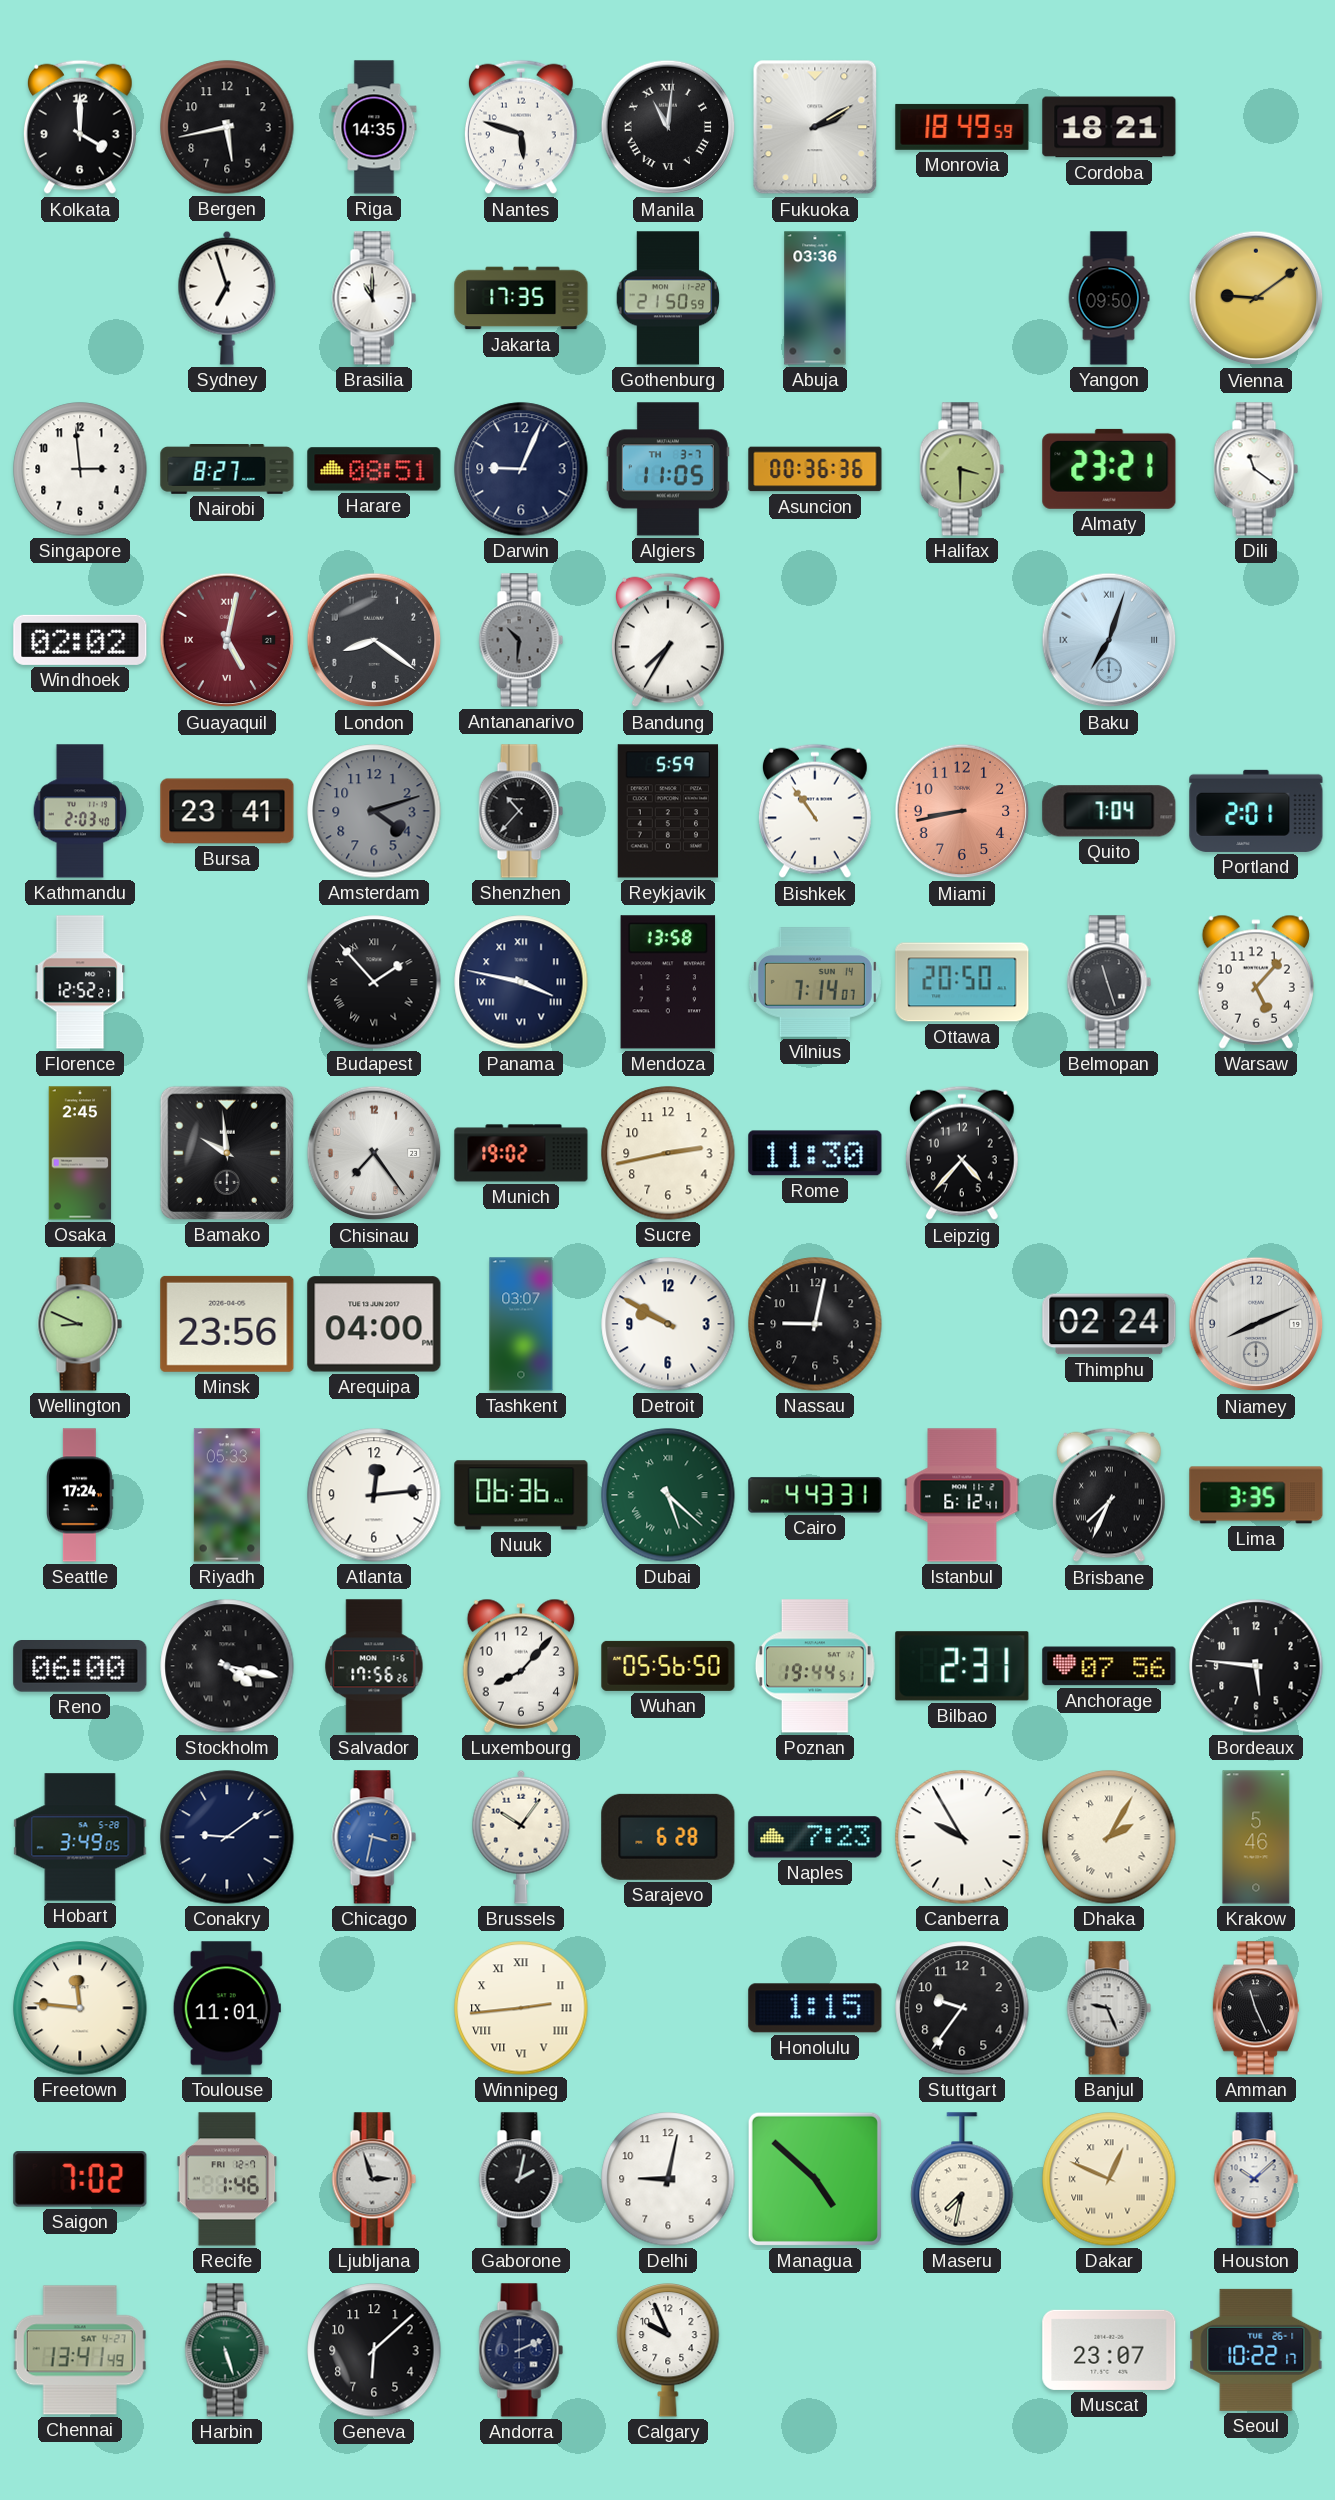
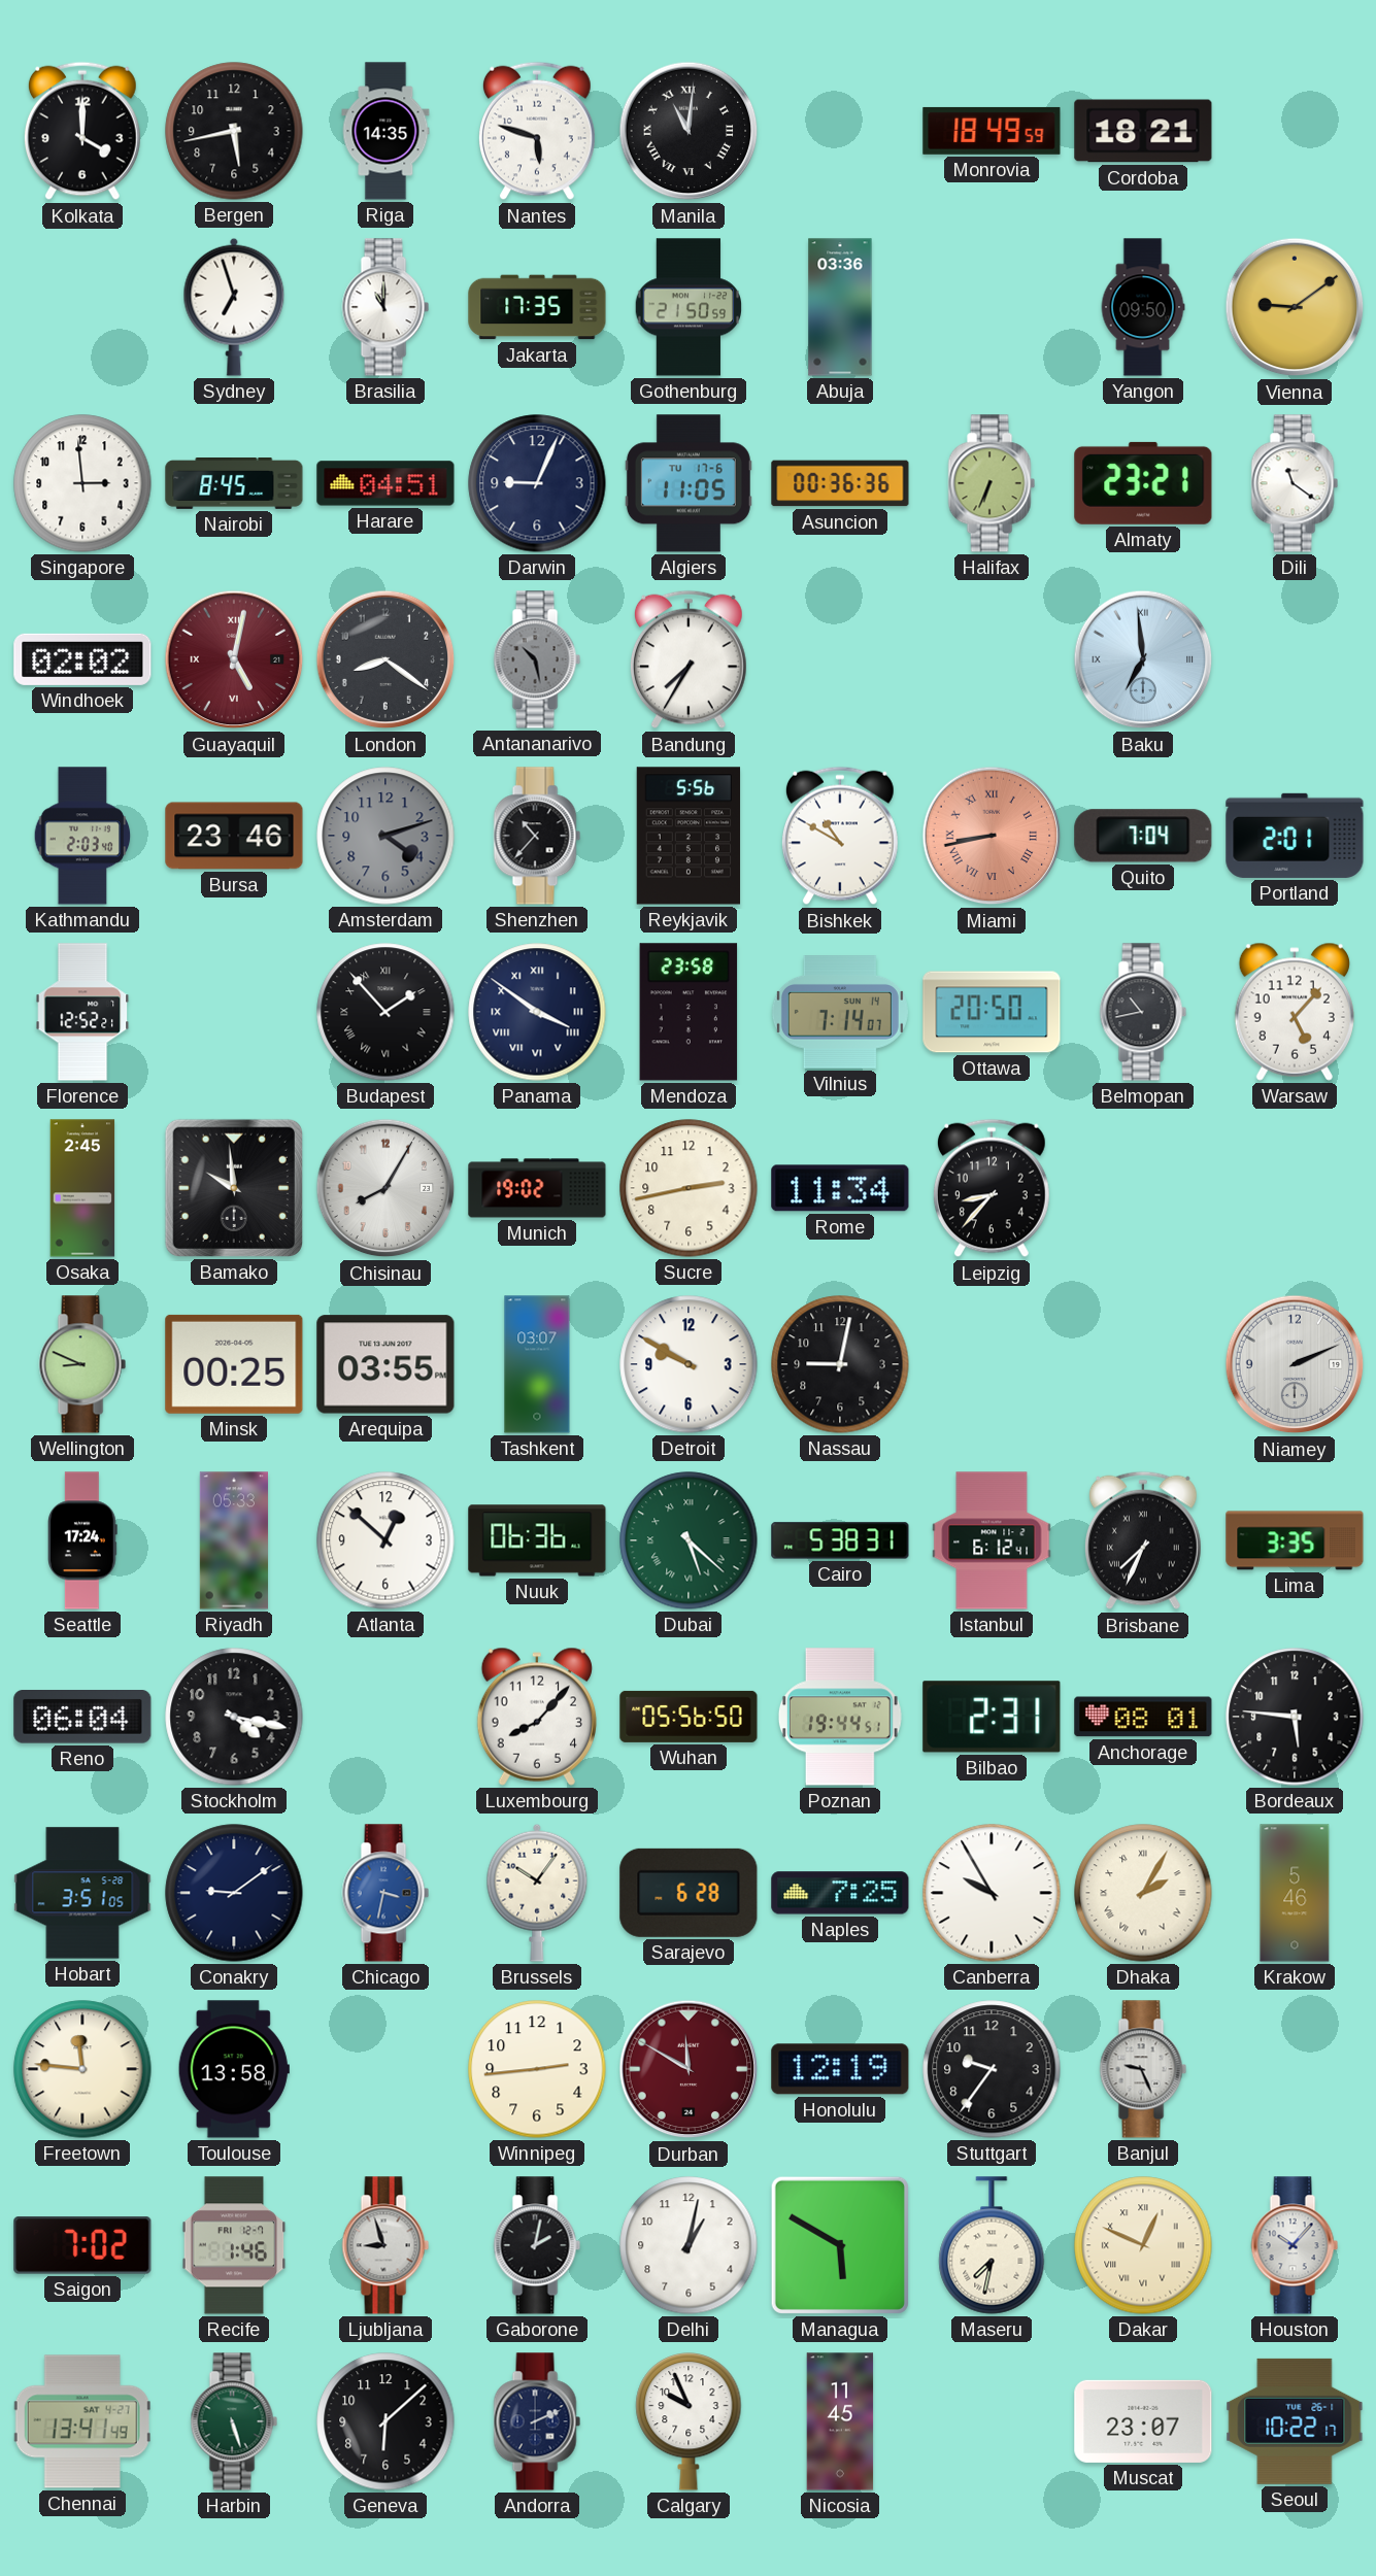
Fukuoka: 2:10 -> none
Nairobi: 8:27 -> 8:45
Harare: 08:51 -> 04:51
Algiers date: TH 3-7 -> TU 17-6
Halifax: 3:30 -> 6:34
Antananarivo: 10:31 -> 10:28
Baku: 7:03 -> 6:59
Bursa: 23:41 -> 23:46
Reykjavik: 5:59 -> 5:56
Bishkek: 10:54 -> 10:50
Miami numerals: Arabic -> Roman
Panama: 3:47 -> 3:51
Mendoza: 13:58 -> 23:58
Belmopan: 11:27 -> 10:43
Chisinau: 7:24 -> 8:05
Rome: 11:30 -> 11:34
Leipzig: 4:37 -> 8:37
Minsk: 23:56 -> 00:25
Arequipa: 04:00 -> 03:55
Thimphu: 02:24 -> none
Niamey: 8:11 -> 2:11
Atlanta: 12:14 -> 12:52
Cairo: 4:43 -> 5:38
Reno: 06:00 -> 06:04
Stockholm numerals: Roman -> Arabic
Salvador: 17:56 -> none
Anchorage: 07:56 -> 08:01
Hobart: 3:49 -> 3:51
Naples: 7:23 -> 7:25
Toulouse: 11:01 -> 13:58
Winnipeg numerals: Roman -> Arabic
Durban: none -> 11:50
Honolulu: 1:15 -> 12:19
Amman: 11:26 -> none
Ljubljana: 2:57 -> 8:57
Delhi: 9:02 -> 1:02
Managua: 4:52 -> 5:50
Houston: 10:08 -> 10:07
Nicosia: none -> 11:45
